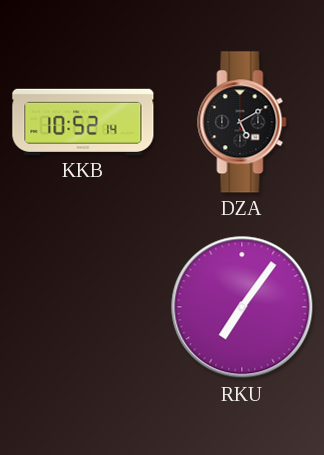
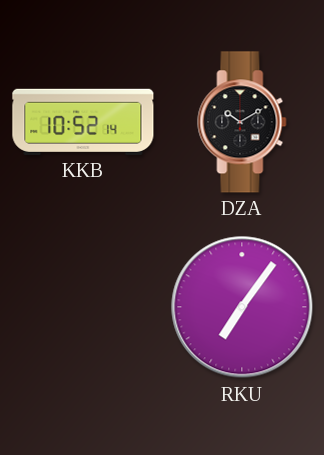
DZA: 5:10 -> 10:10
